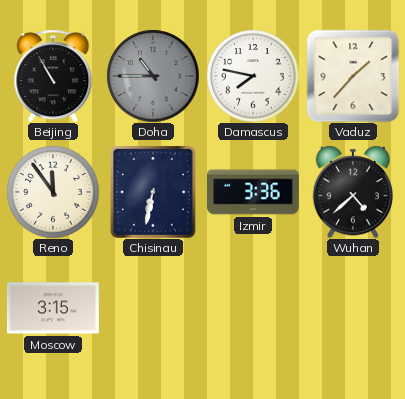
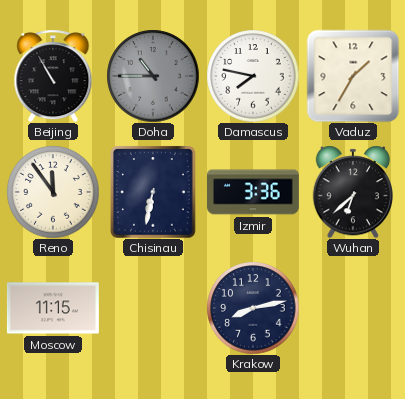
Vaduz: 1:37 -> 1:35
Wuhan: 4:38 -> 6:38
Moscow: 3:15 -> 11:15
Krakow: none -> 8:13
